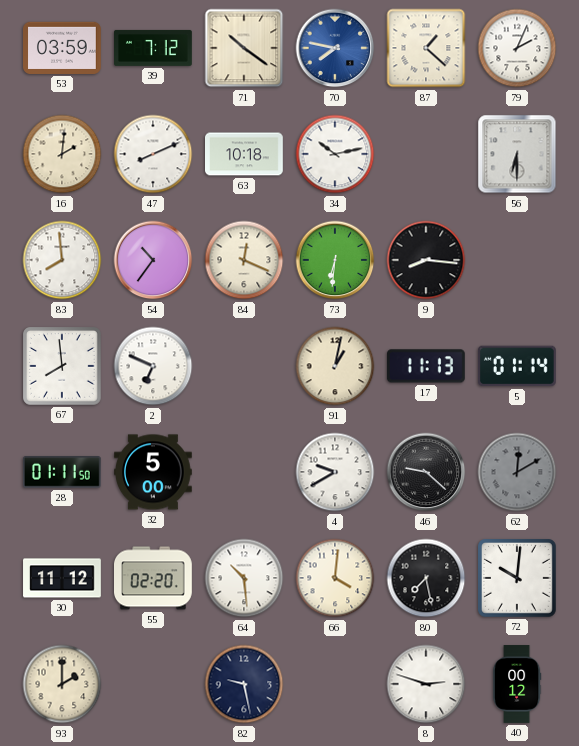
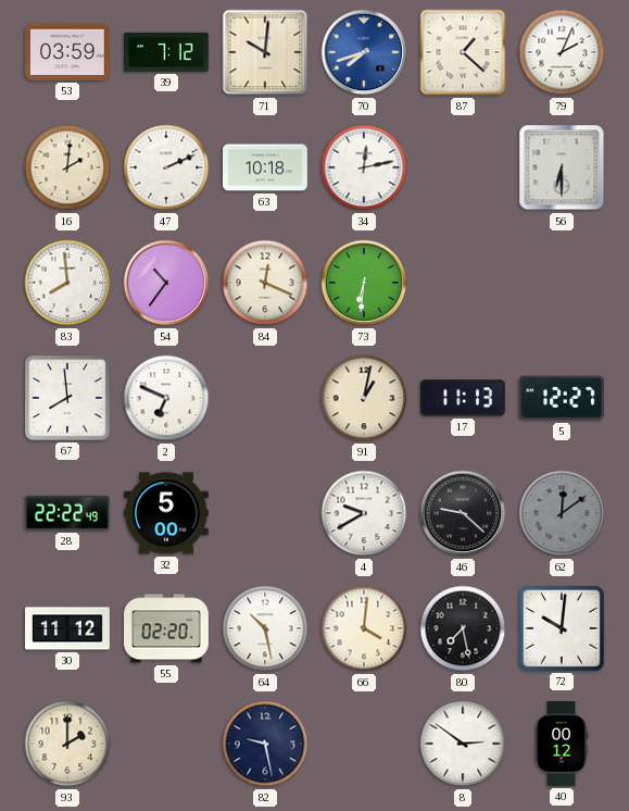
71: 10:21 -> 10:01
70: 7:47 -> 7:42
47: 8:11 -> 2:11
34: 10:13 -> 12:13
9: 8:16 -> none
5: 01:14 -> 12:27
28: 01:11 -> 22:22
62: 12:10 -> 12:09
64: 10:29 -> 10:28
8: 2:48 -> 2:51
